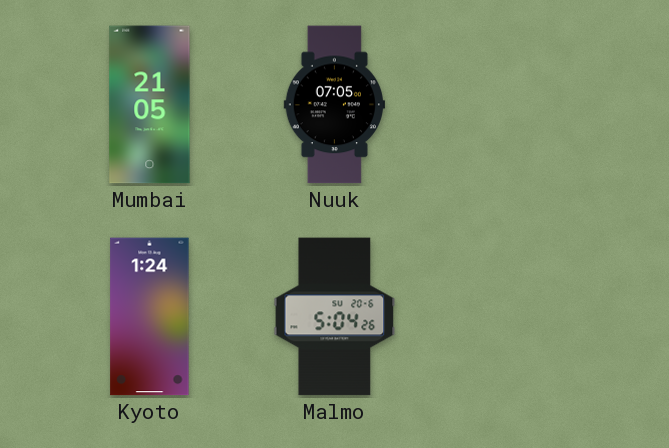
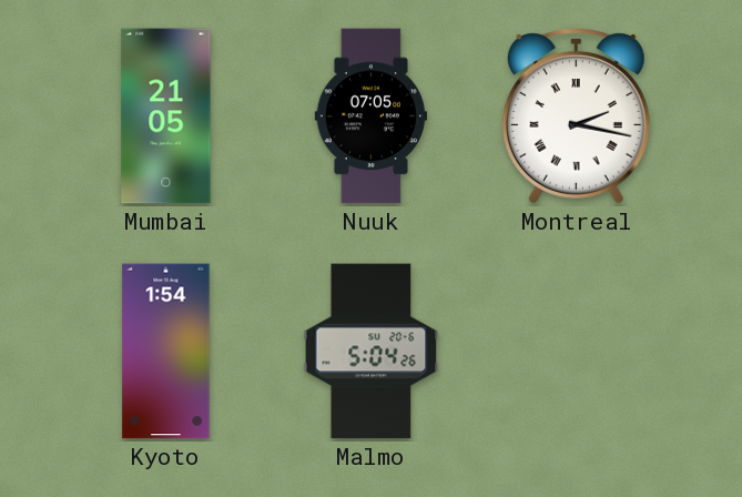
Montreal: none -> 2:17
Kyoto: 1:24 -> 1:54
